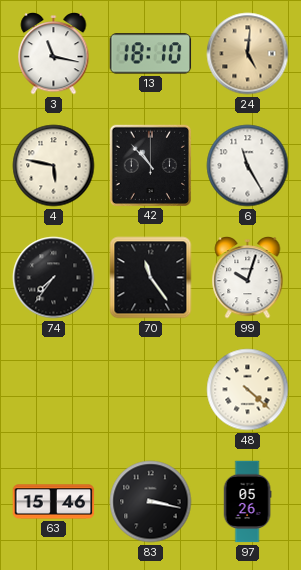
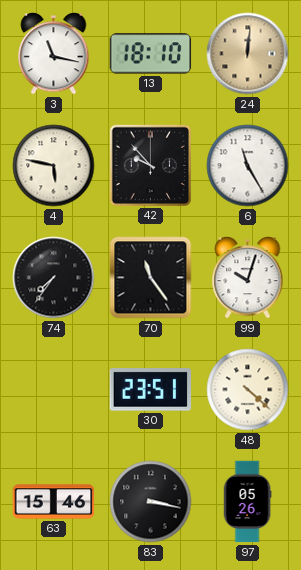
24: 5:01 -> 12:01
42: 10:53 -> 9:53
30: none -> 23:51
